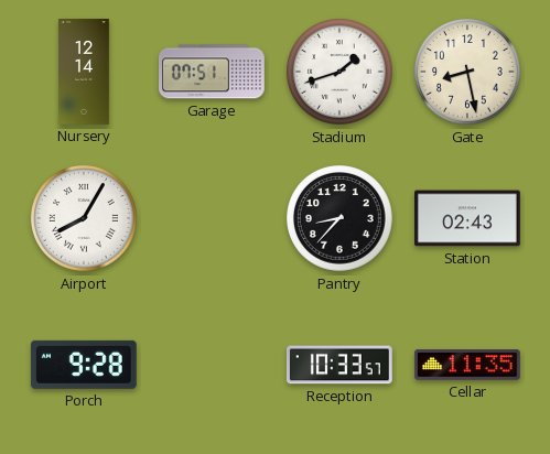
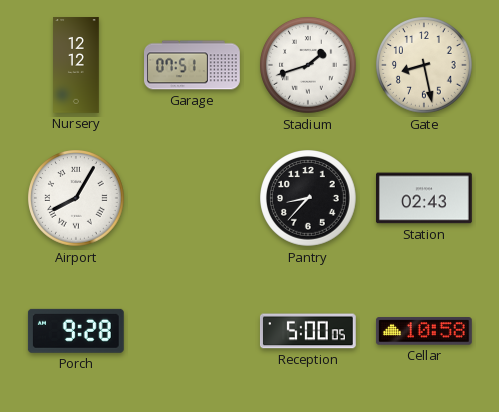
Nursery: 12:14 -> 12:12
Reception: 10:33 -> 5:00
Cellar: 11:35 -> 10:58
